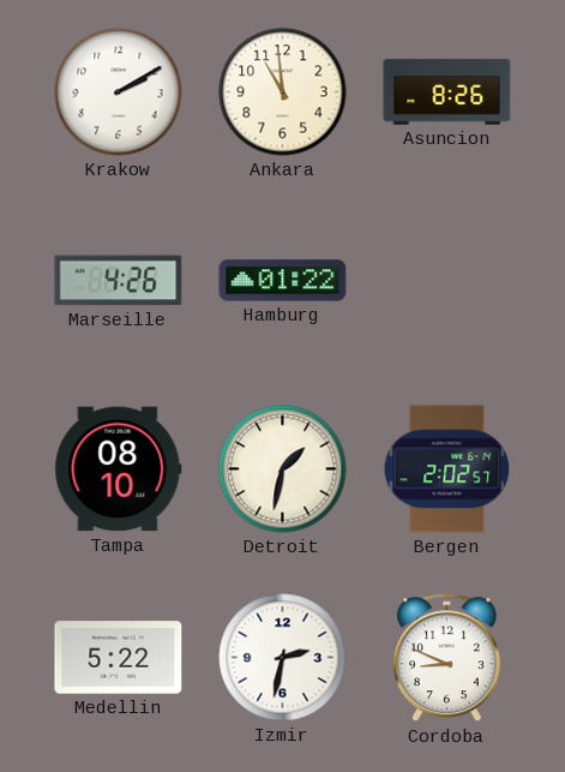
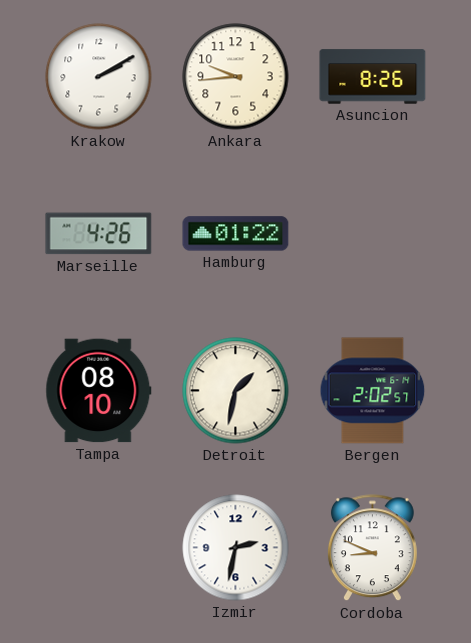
Ankara: 10:59 -> 9:44
Medellin: 5:22 -> none
